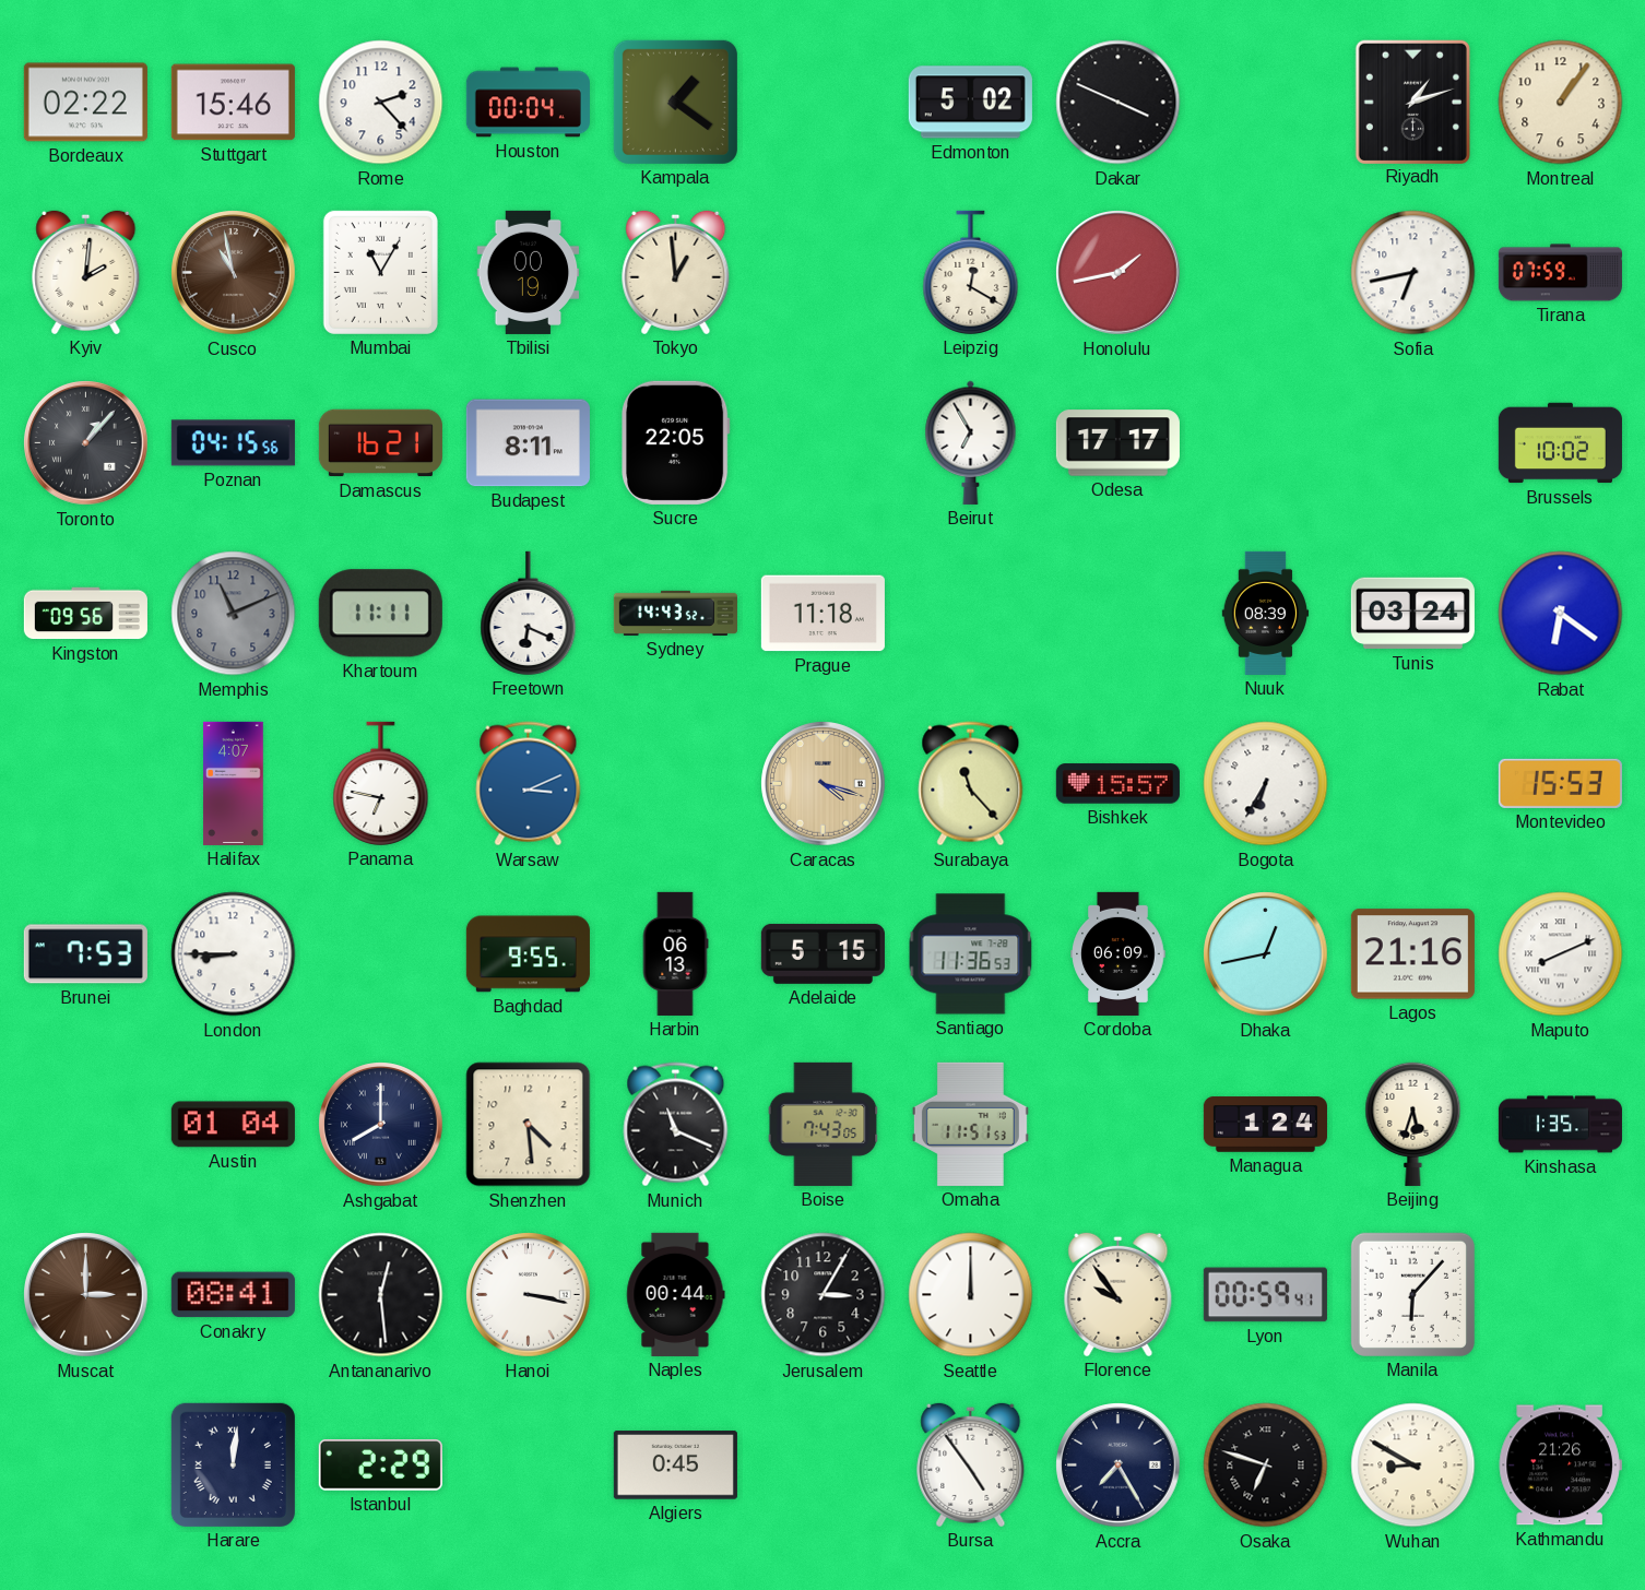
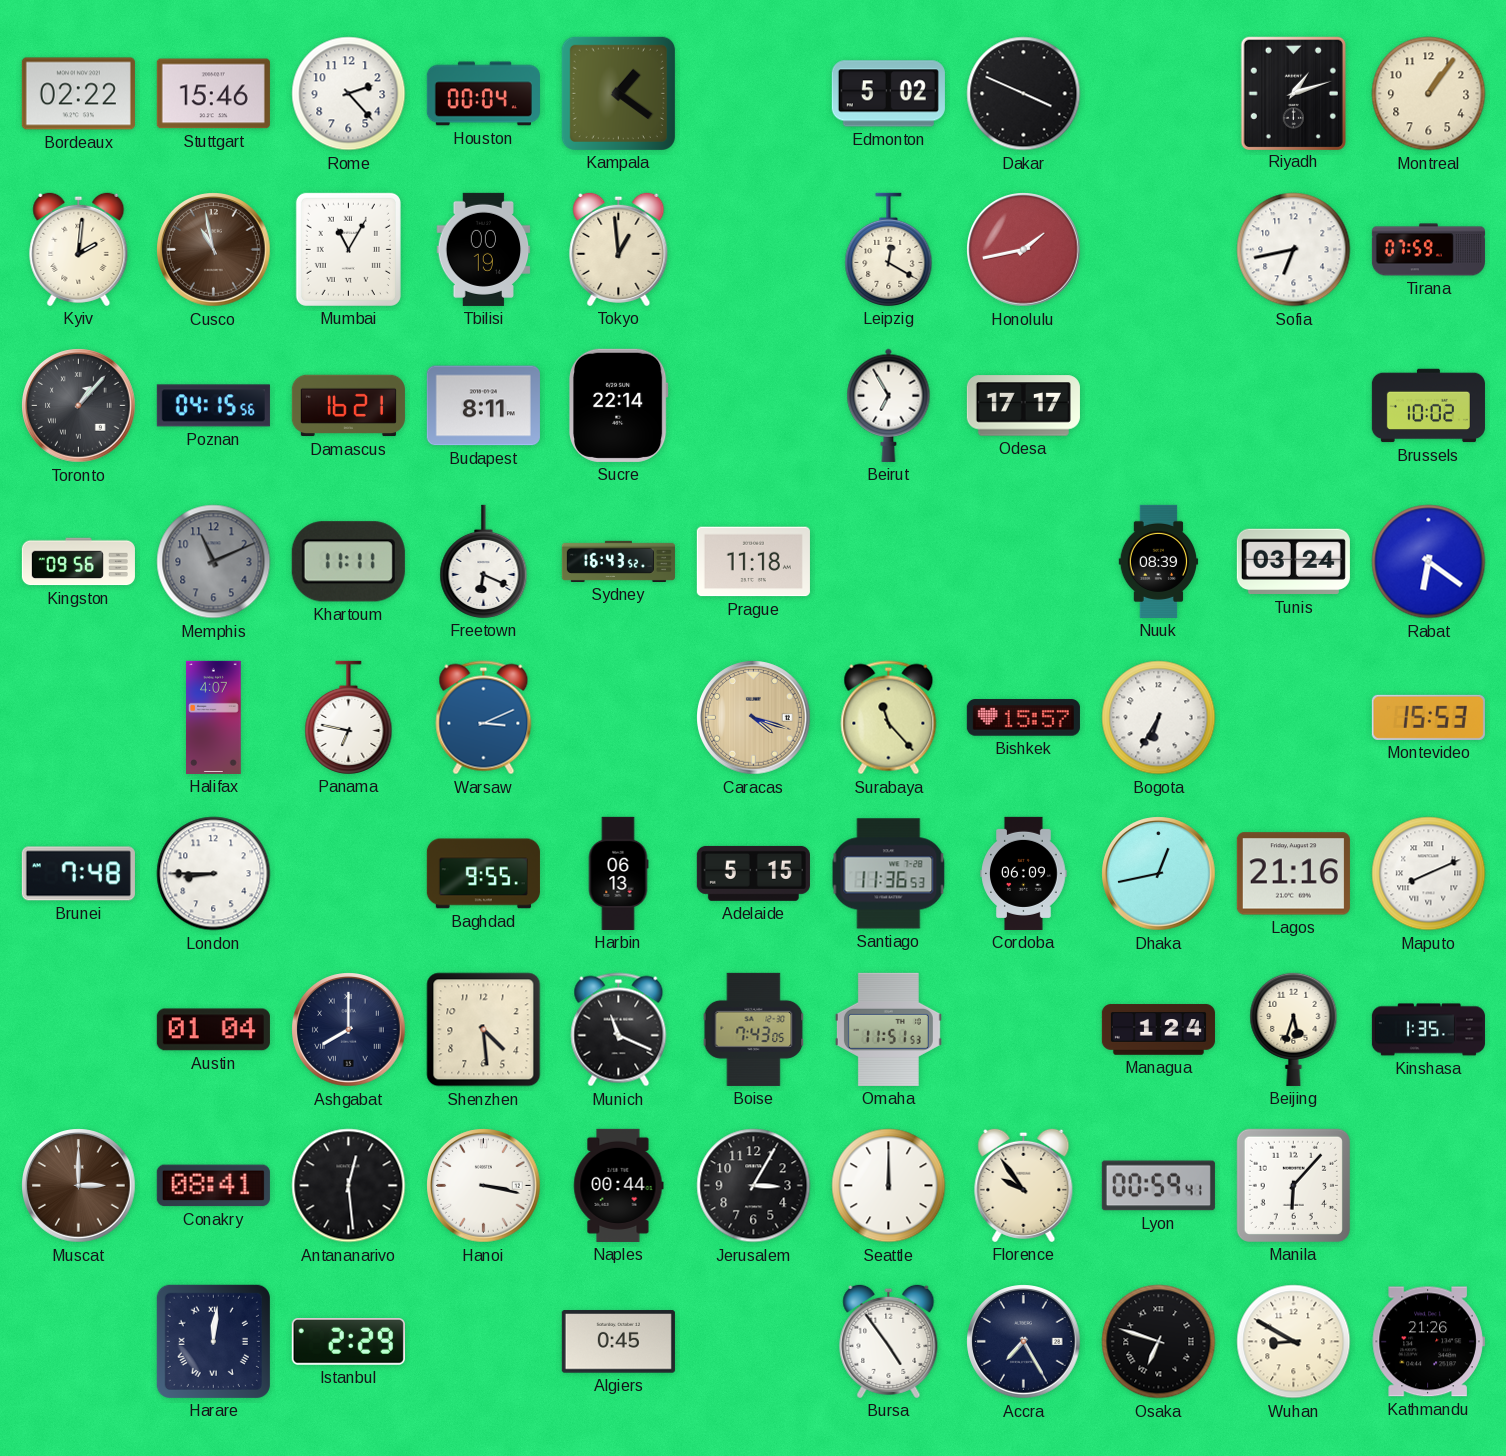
Sucre: 22:05 -> 22:14
Sydney: 14:43 -> 16:43
Brunei: 7:53 -> 7:48
